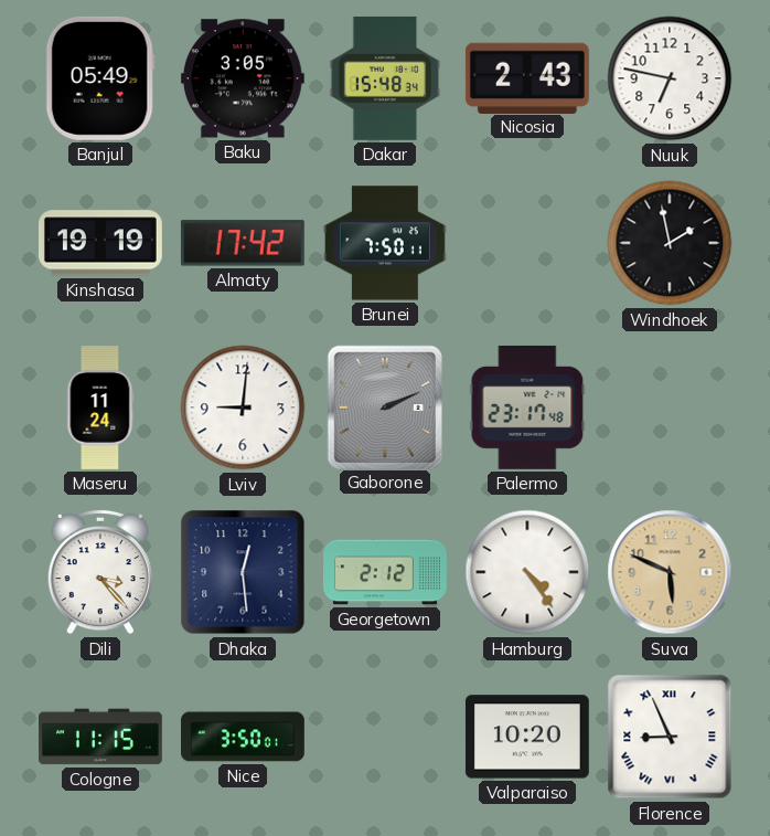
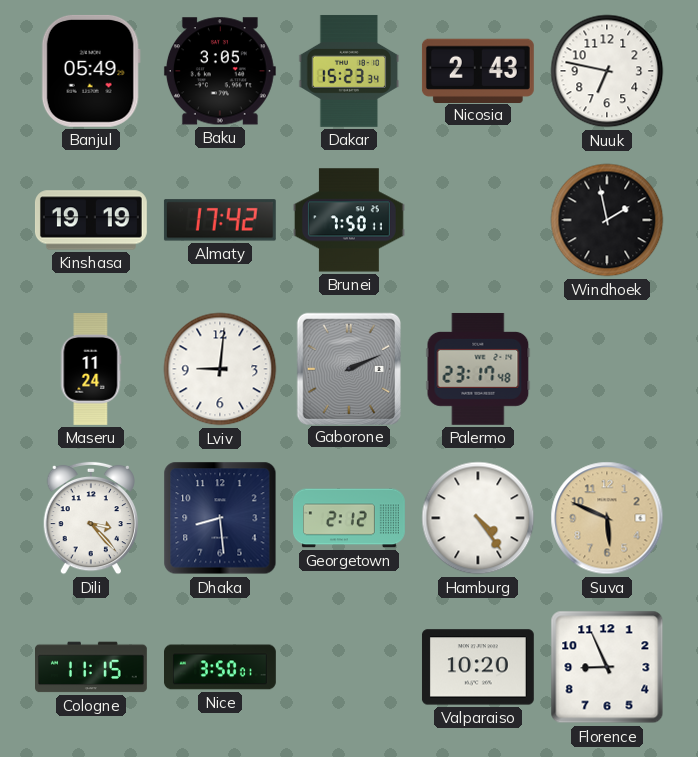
Dakar: 15:48 -> 15:23
Dhaka: 12:29 -> 8:29
Florence numerals: Roman -> Arabic
